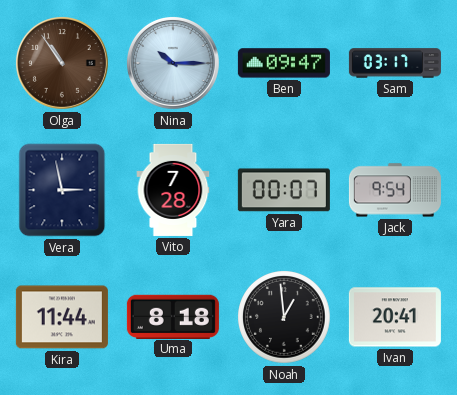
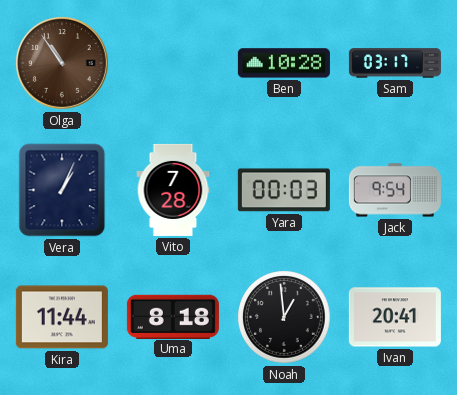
Nina: 10:15 -> none
Ben: 09:47 -> 10:28
Vera: 2:58 -> 1:04
Yara: 00:07 -> 00:03
